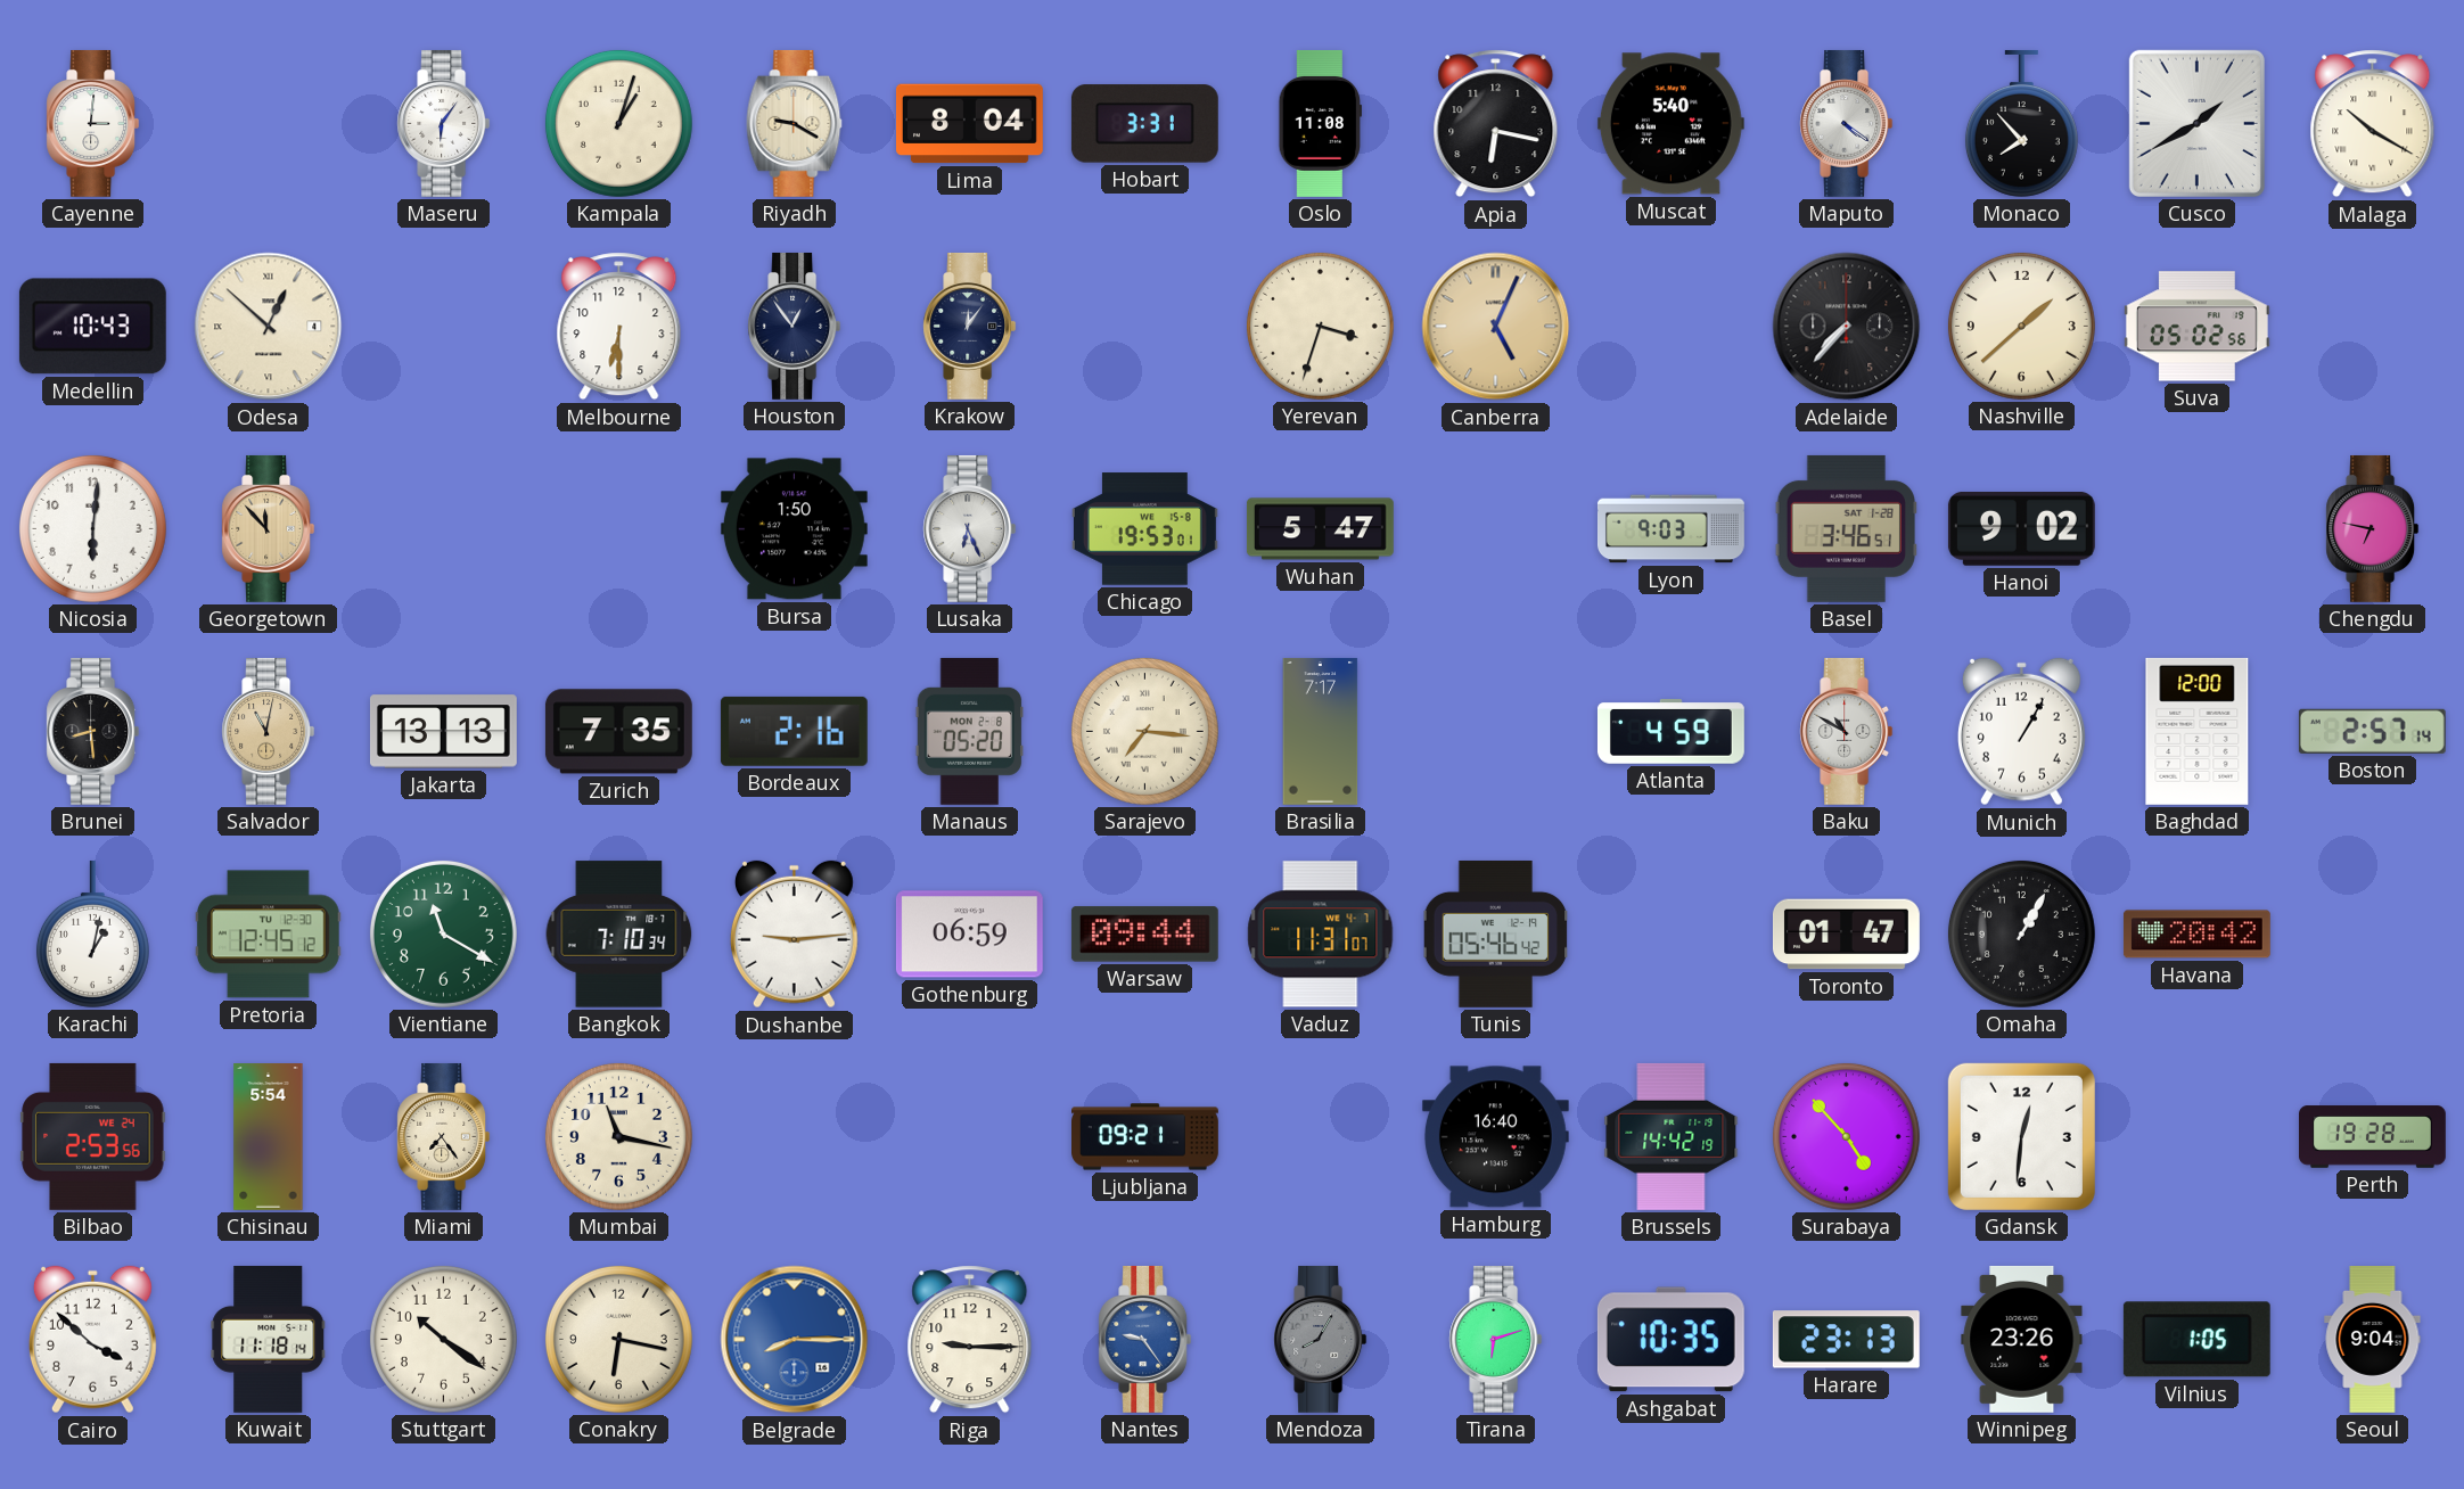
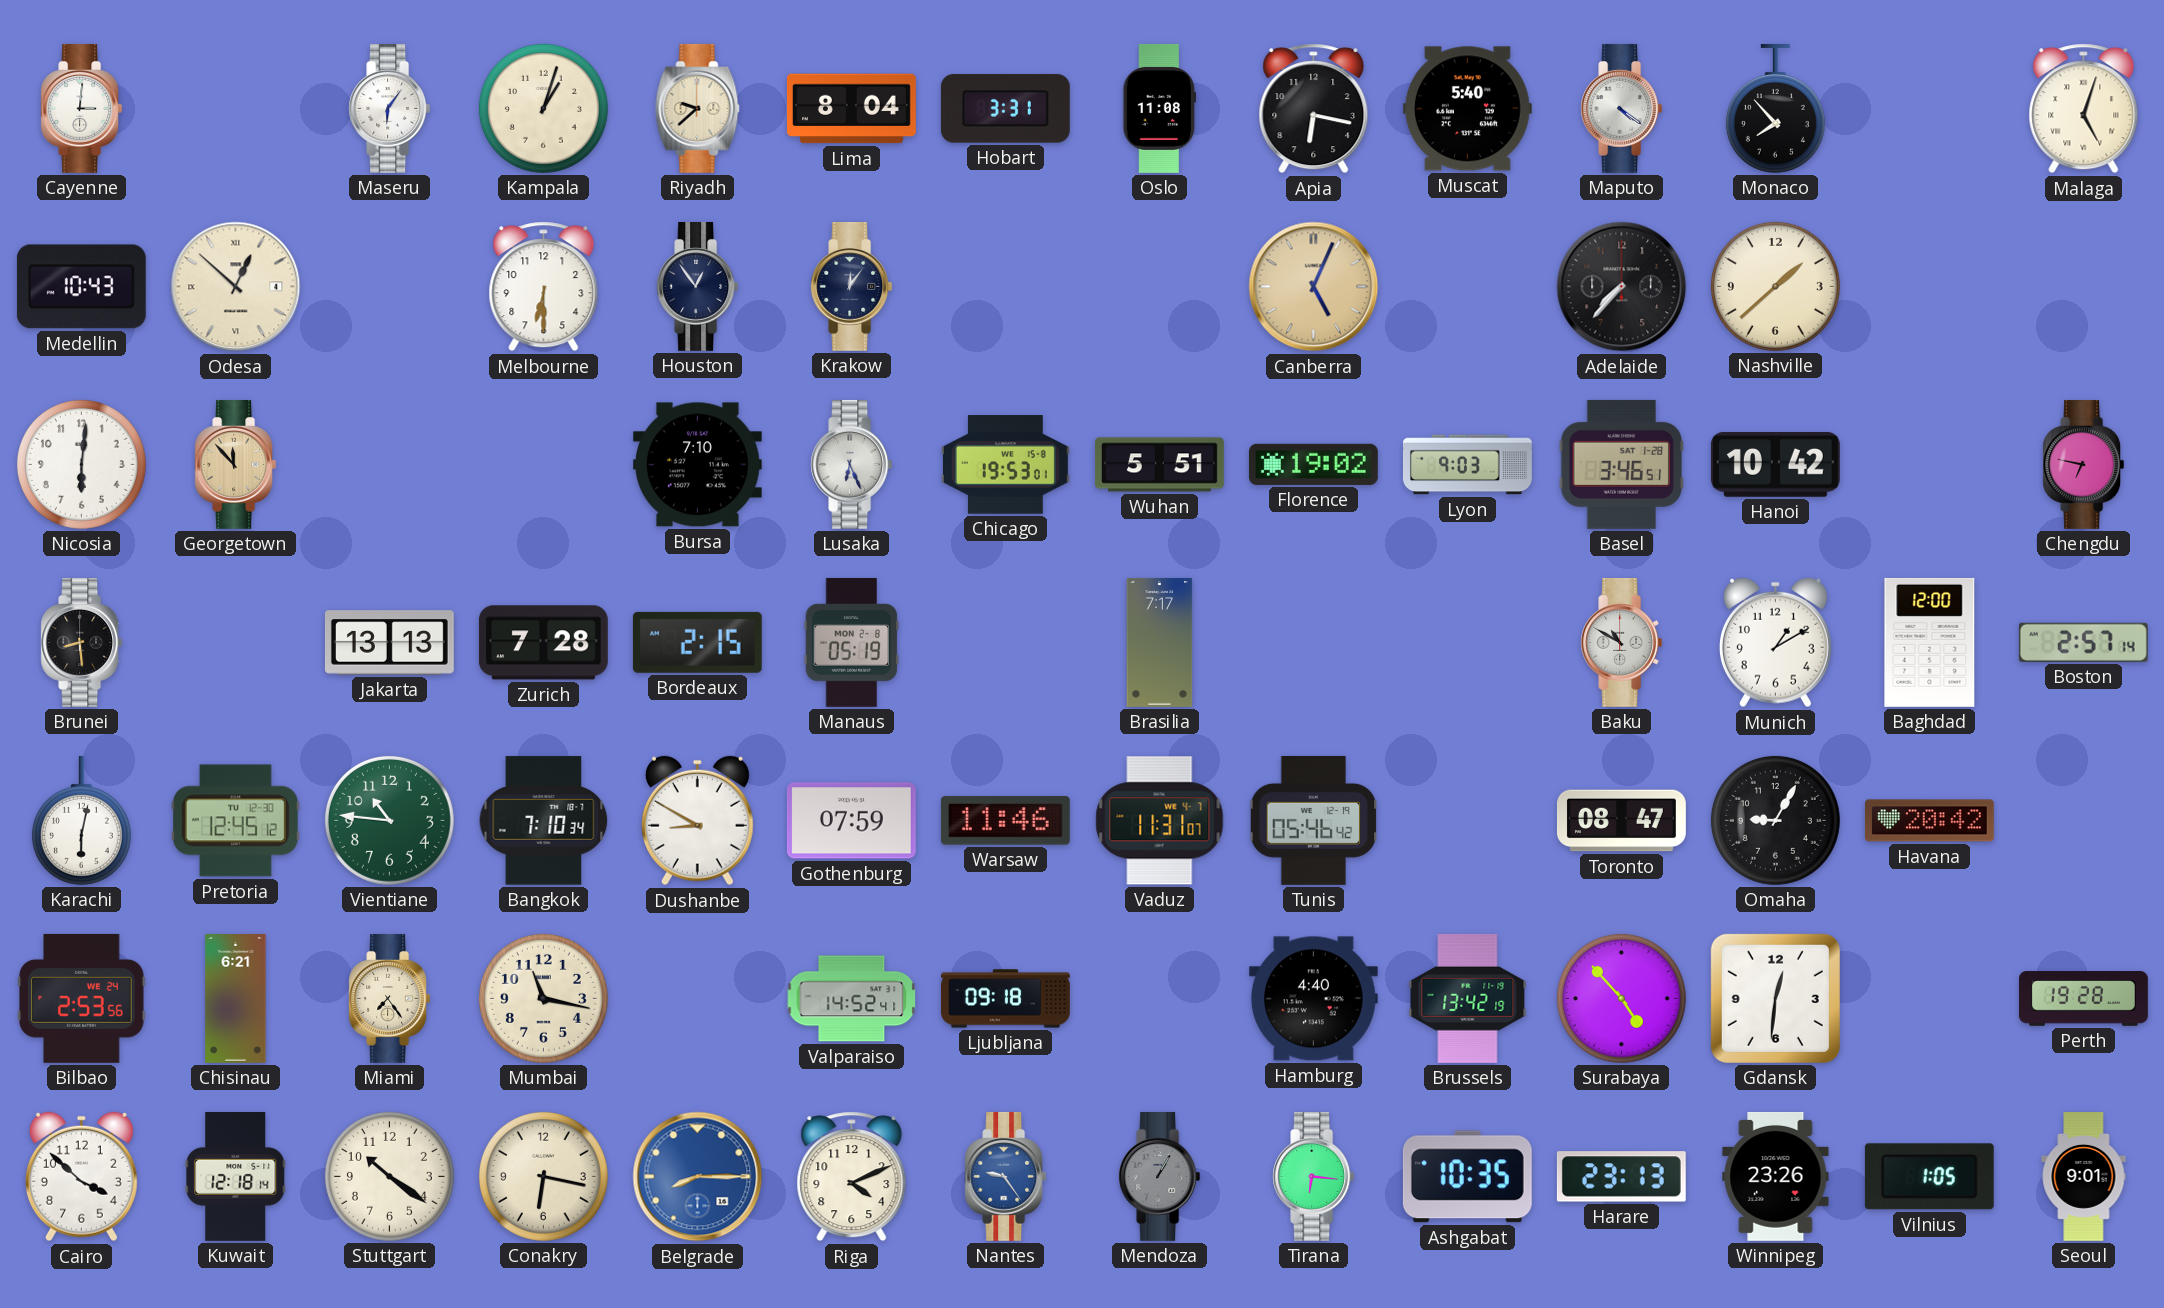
Riyadh: 9:20 -> 9:38
Cusco: 1:40 -> none
Malaga: 10:20 -> 5:03
Yerevan: 3:33 -> none
Suva: 05:02 -> none
Bursa: 1:50 -> 7:10
Wuhan: 5:47 -> 5:51
Florence: none -> 19:02
Hanoi: 9:02 -> 10:42
Salvador: 11:02 -> none
Zurich: 7:35 -> 7:28
Bordeaux: 2:16 -> 2:15
Manaus: 05:20 -> 05:19
Sarajevo: 7:16 -> none
Atlanta: 4:59 -> none
Munich: 1:05 -> 1:10
Karachi: 1:02 -> 6:02
Vientiane: 11:20 -> 10:46
Dushanbe: 9:14 -> 8:50
Gothenburg: 06:59 -> 07:59
Warsaw: 09:44 -> 11:46
Toronto: 01:47 -> 08:47
Omaha: 1:05 -> 9:05
Chisinau: 5:54 -> 6:21
Valparaiso: none -> 14:52
Ljubljana: 09:21 -> 09:18
Hamburg: 16:40 -> 4:40
Brussels: 14:42 -> 13:42
Kuwait: 11:18 -> 12:18
Riga: 9:15 -> 4:11
Mendoza: 8:05 -> 1:05
Tirana: 6:12 -> 6:16
Seoul: 9:04 -> 9:01
